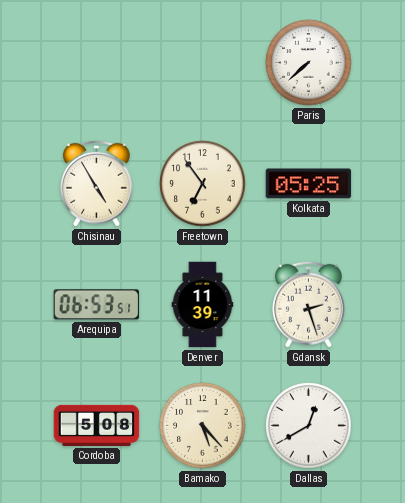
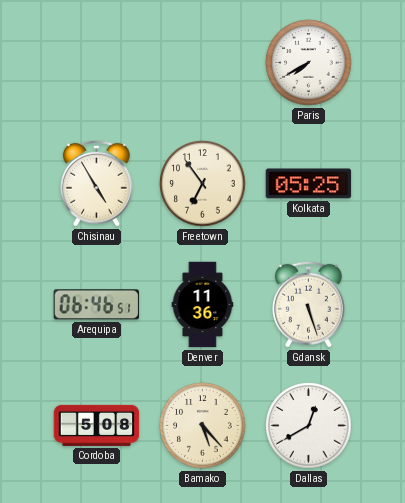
Paris: 7:38 -> 7:40
Arequipa: 06:53 -> 06:46
Denver: 11:39 -> 11:36
Gdansk: 2:27 -> 5:27
